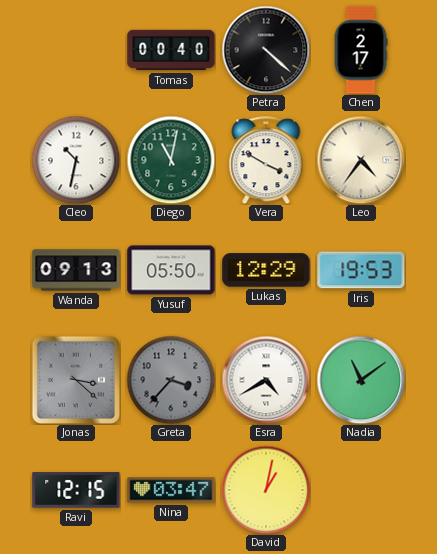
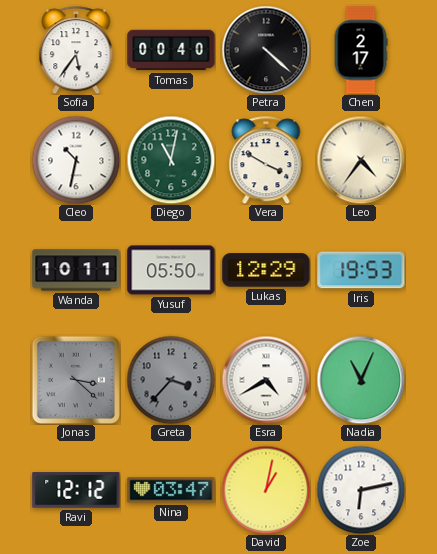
Sofia: none -> 5:36
Wanda: 09:13 -> 10:11
Nadia: 11:09 -> 11:04
Ravi: 12:15 -> 12:12
Zoe: none -> 6:13
